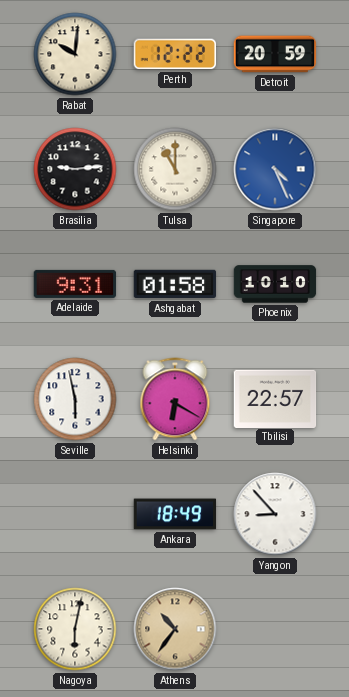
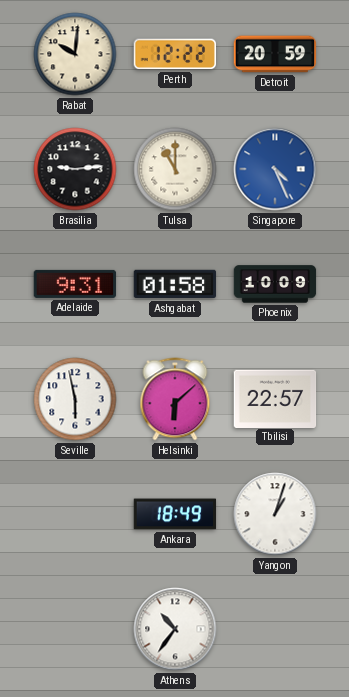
Phoenix: 10:10 -> 10:09
Helsinki: 6:20 -> 6:08
Yangon: 8:53 -> 1:03
Nagoya: 6:02 -> none
Athens dial: champagne -> white
